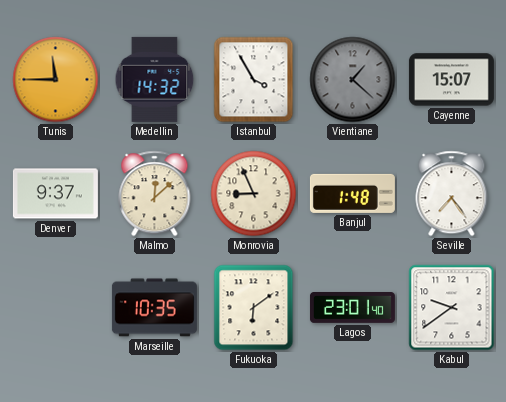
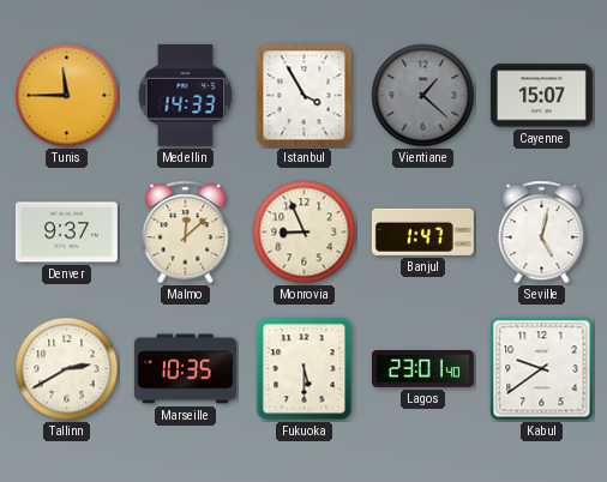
Medellin: 14:32 -> 14:33
Banjul: 1:48 -> 1:47
Seville: 7:24 -> 5:02
Tallinn: none -> 2:40
Fukuoka: 6:09 -> 5:30
